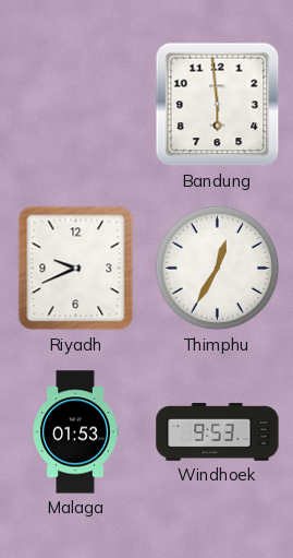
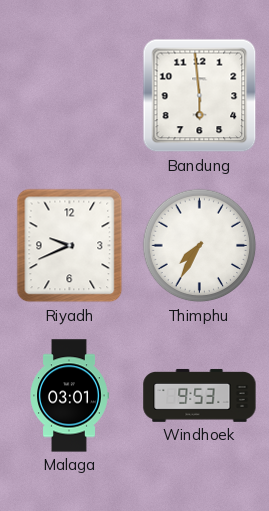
Thimphu: 12:35 -> 7:35
Malaga: 01:53 -> 03:01
